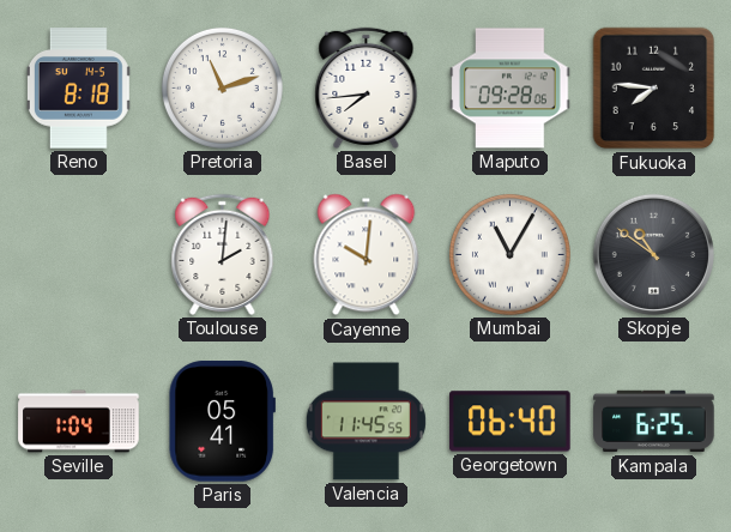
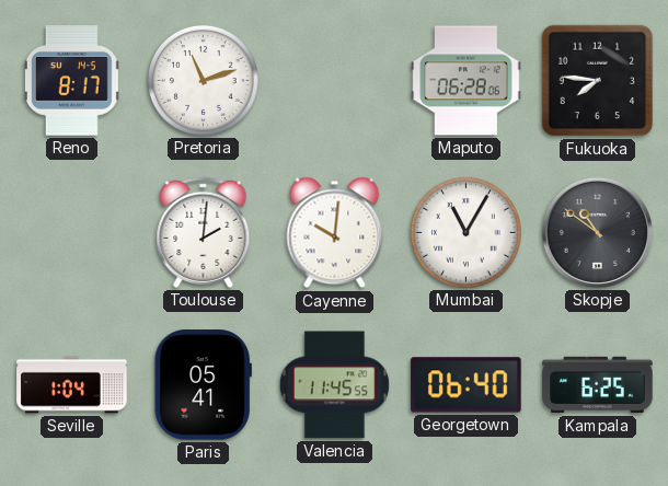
Reno: 8:18 -> 8:17
Basel: 7:44 -> none
Maputo: 09:28 -> 06:28
